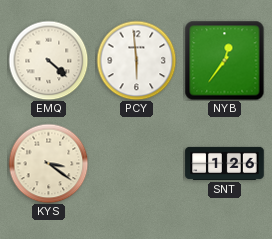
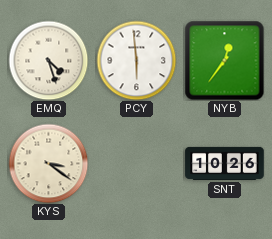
EMQ: 4:22 -> 4:27
SNT: 1:26 -> 10:26
